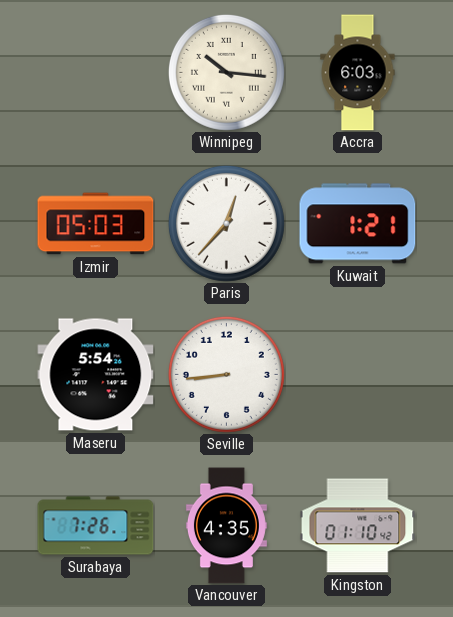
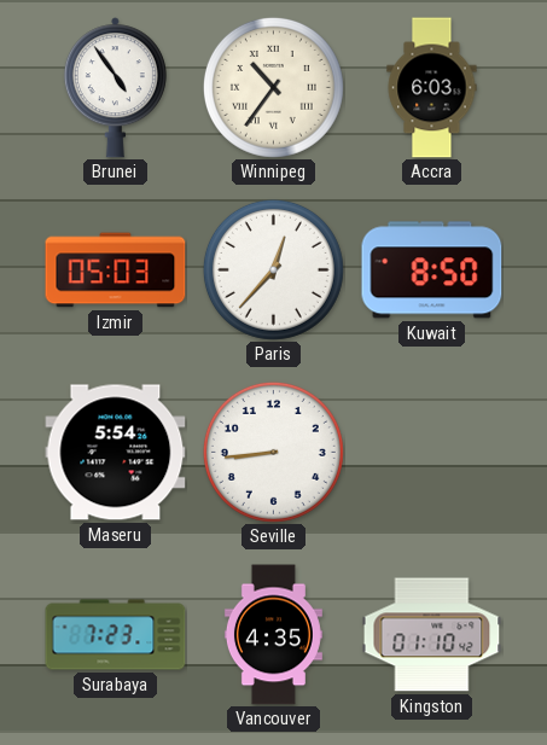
Brunei: none -> 4:54
Winnipeg: 10:16 -> 10:36
Kuwait: 1:21 -> 8:50
Surabaya: 7:26 -> 7:23
